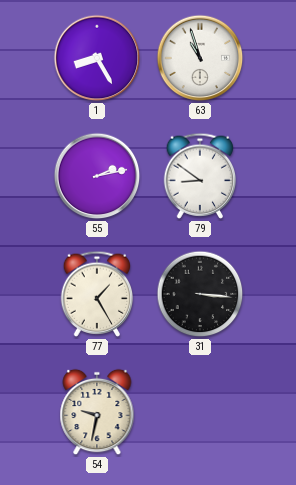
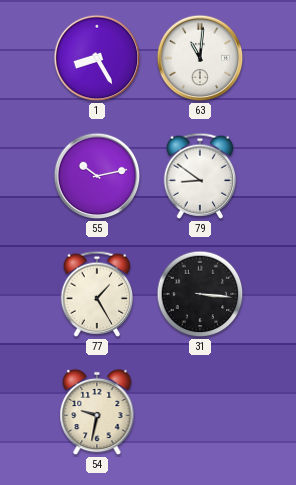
63: 10:57 -> 11:01
55: 2:13 -> 10:13
